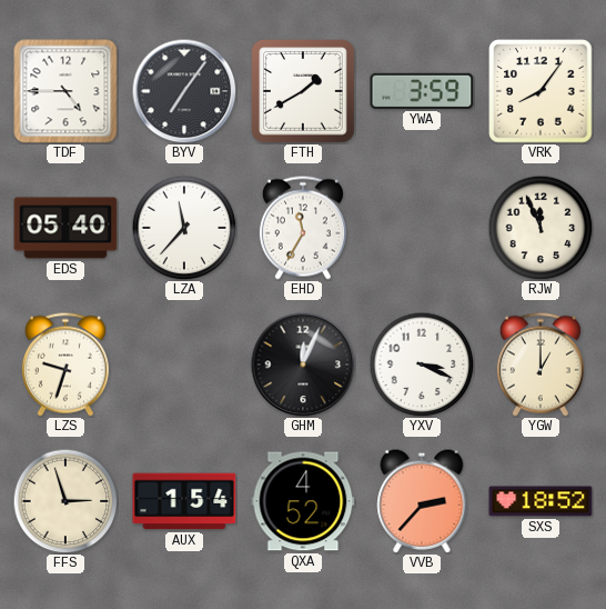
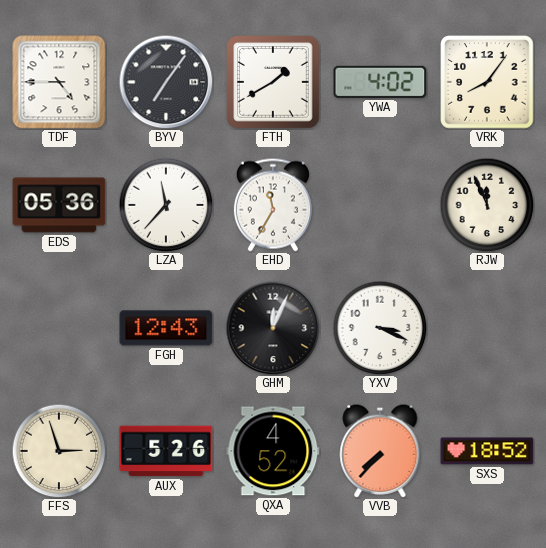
YWA: 3:59 -> 4:02
EDS: 05:40 -> 05:36
LZS: 9:33 -> none
FGH: none -> 12:43
YGW: 1:00 -> none
AUX: 1:54 -> 5:26
VVB: 2:37 -> 7:37
